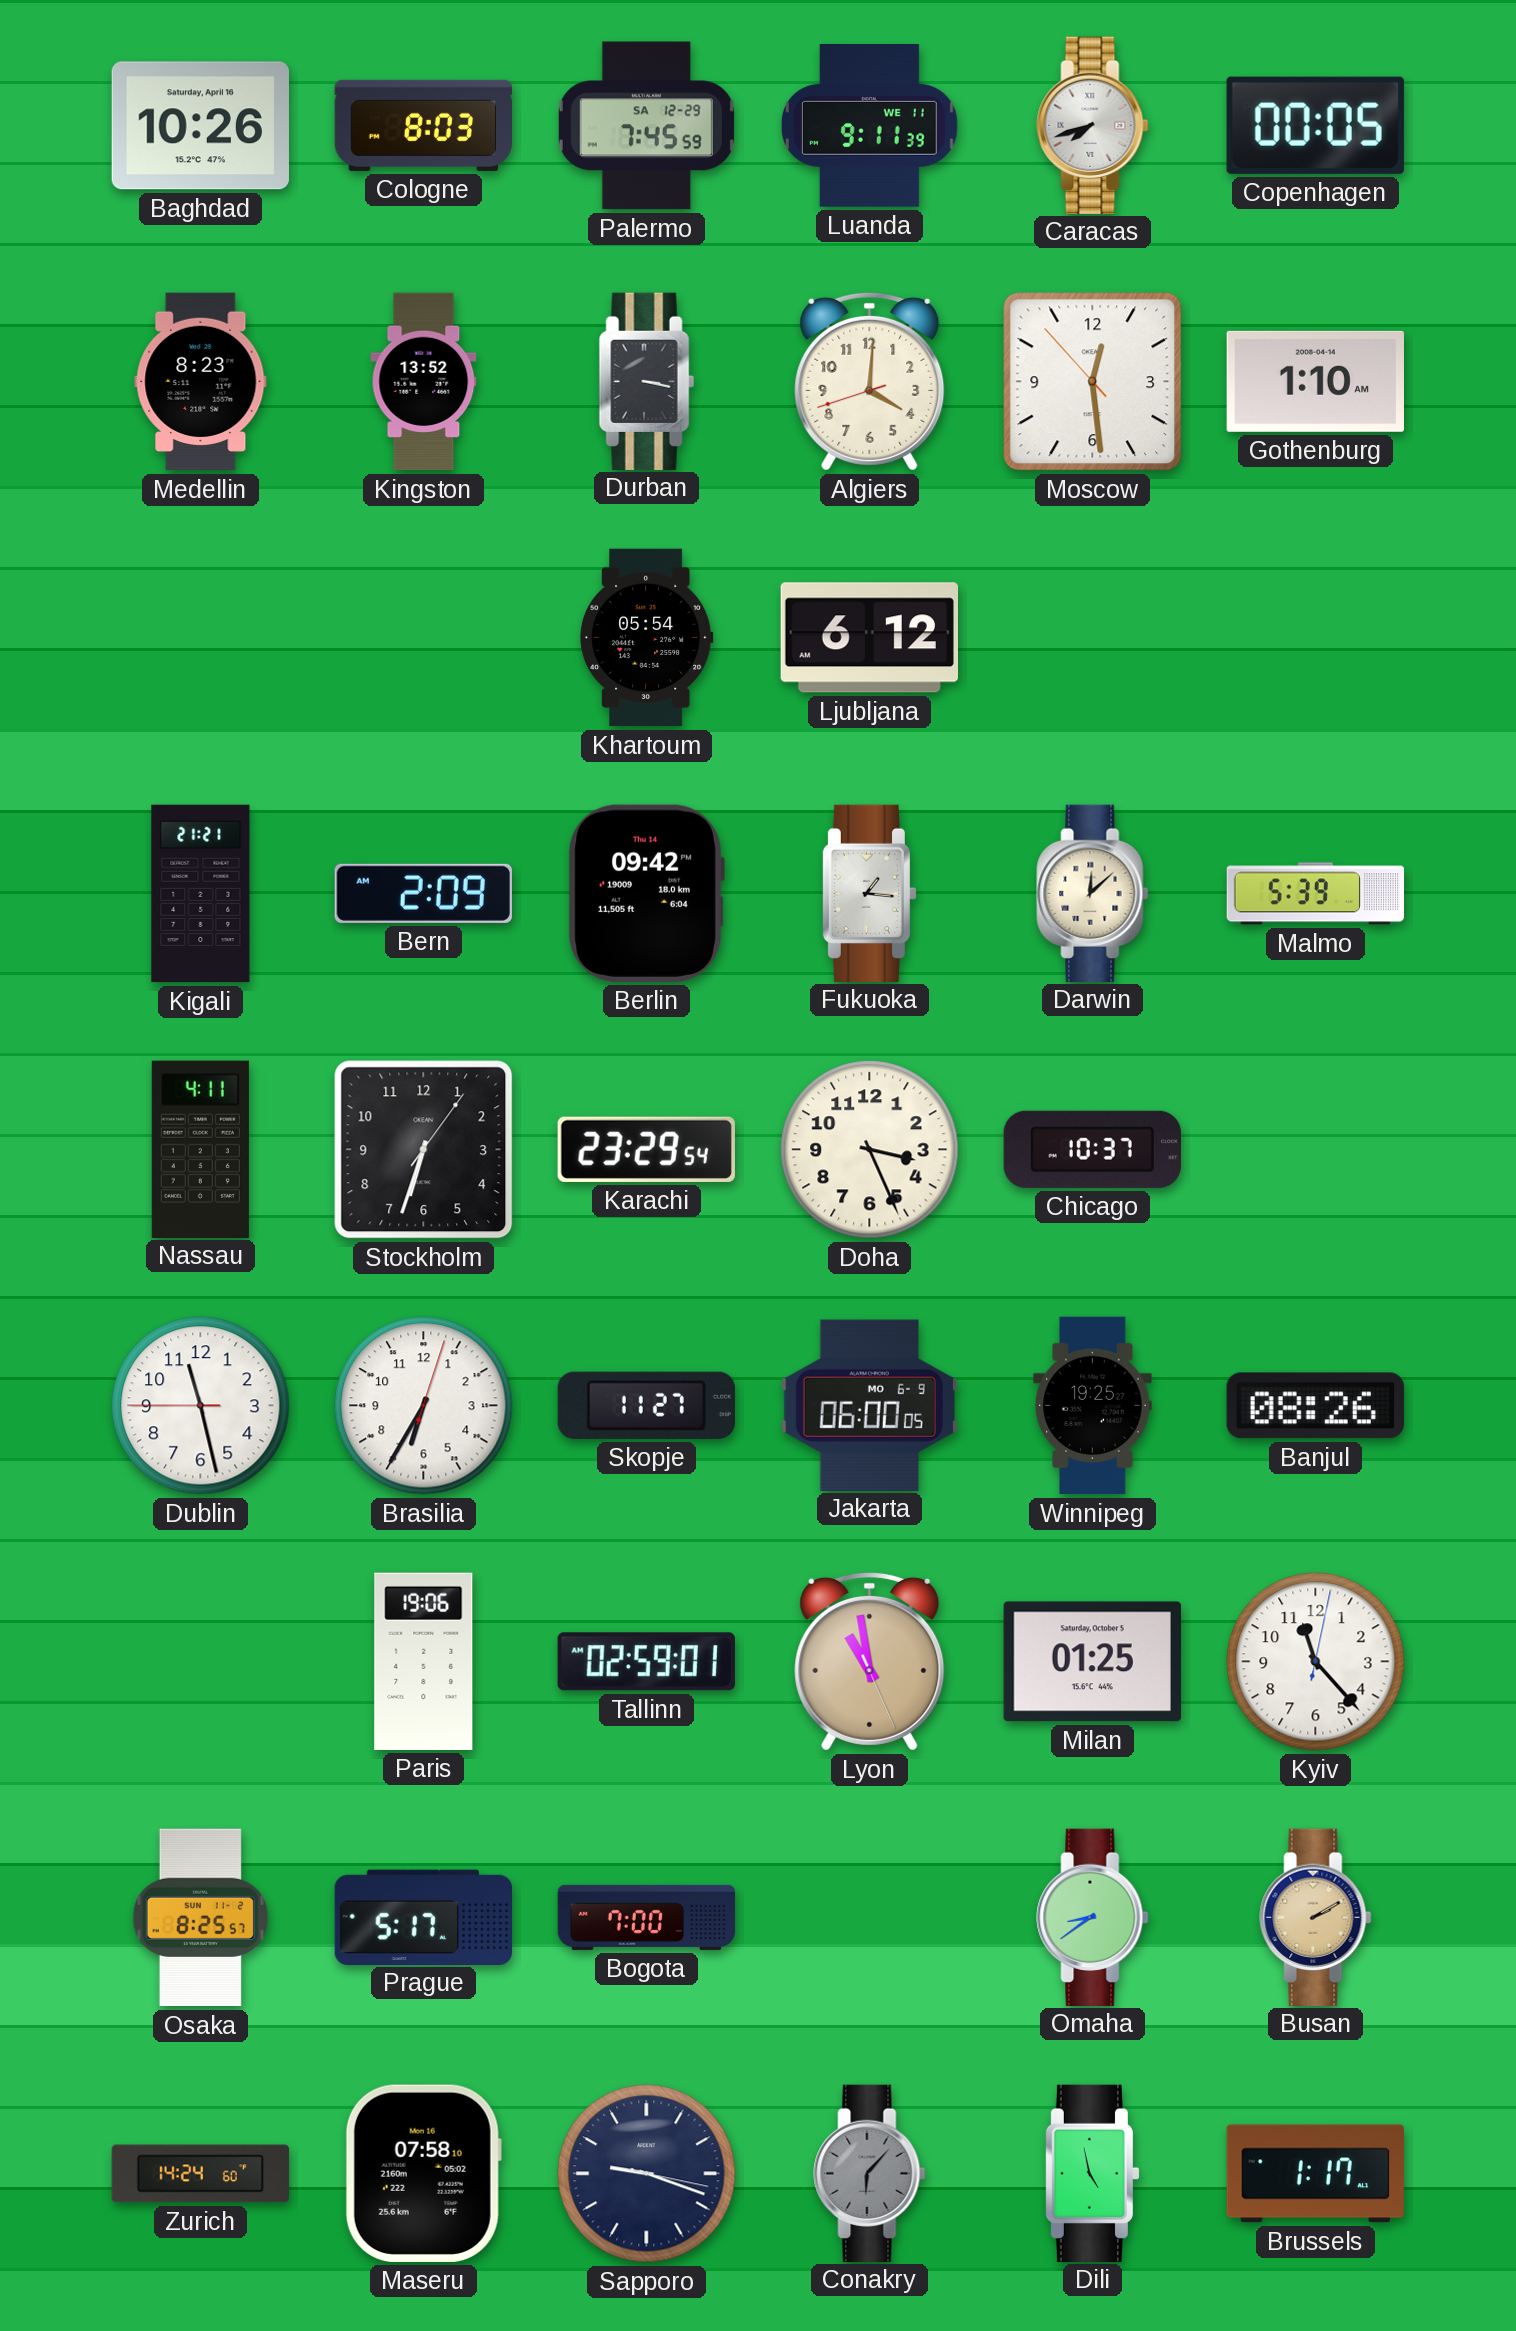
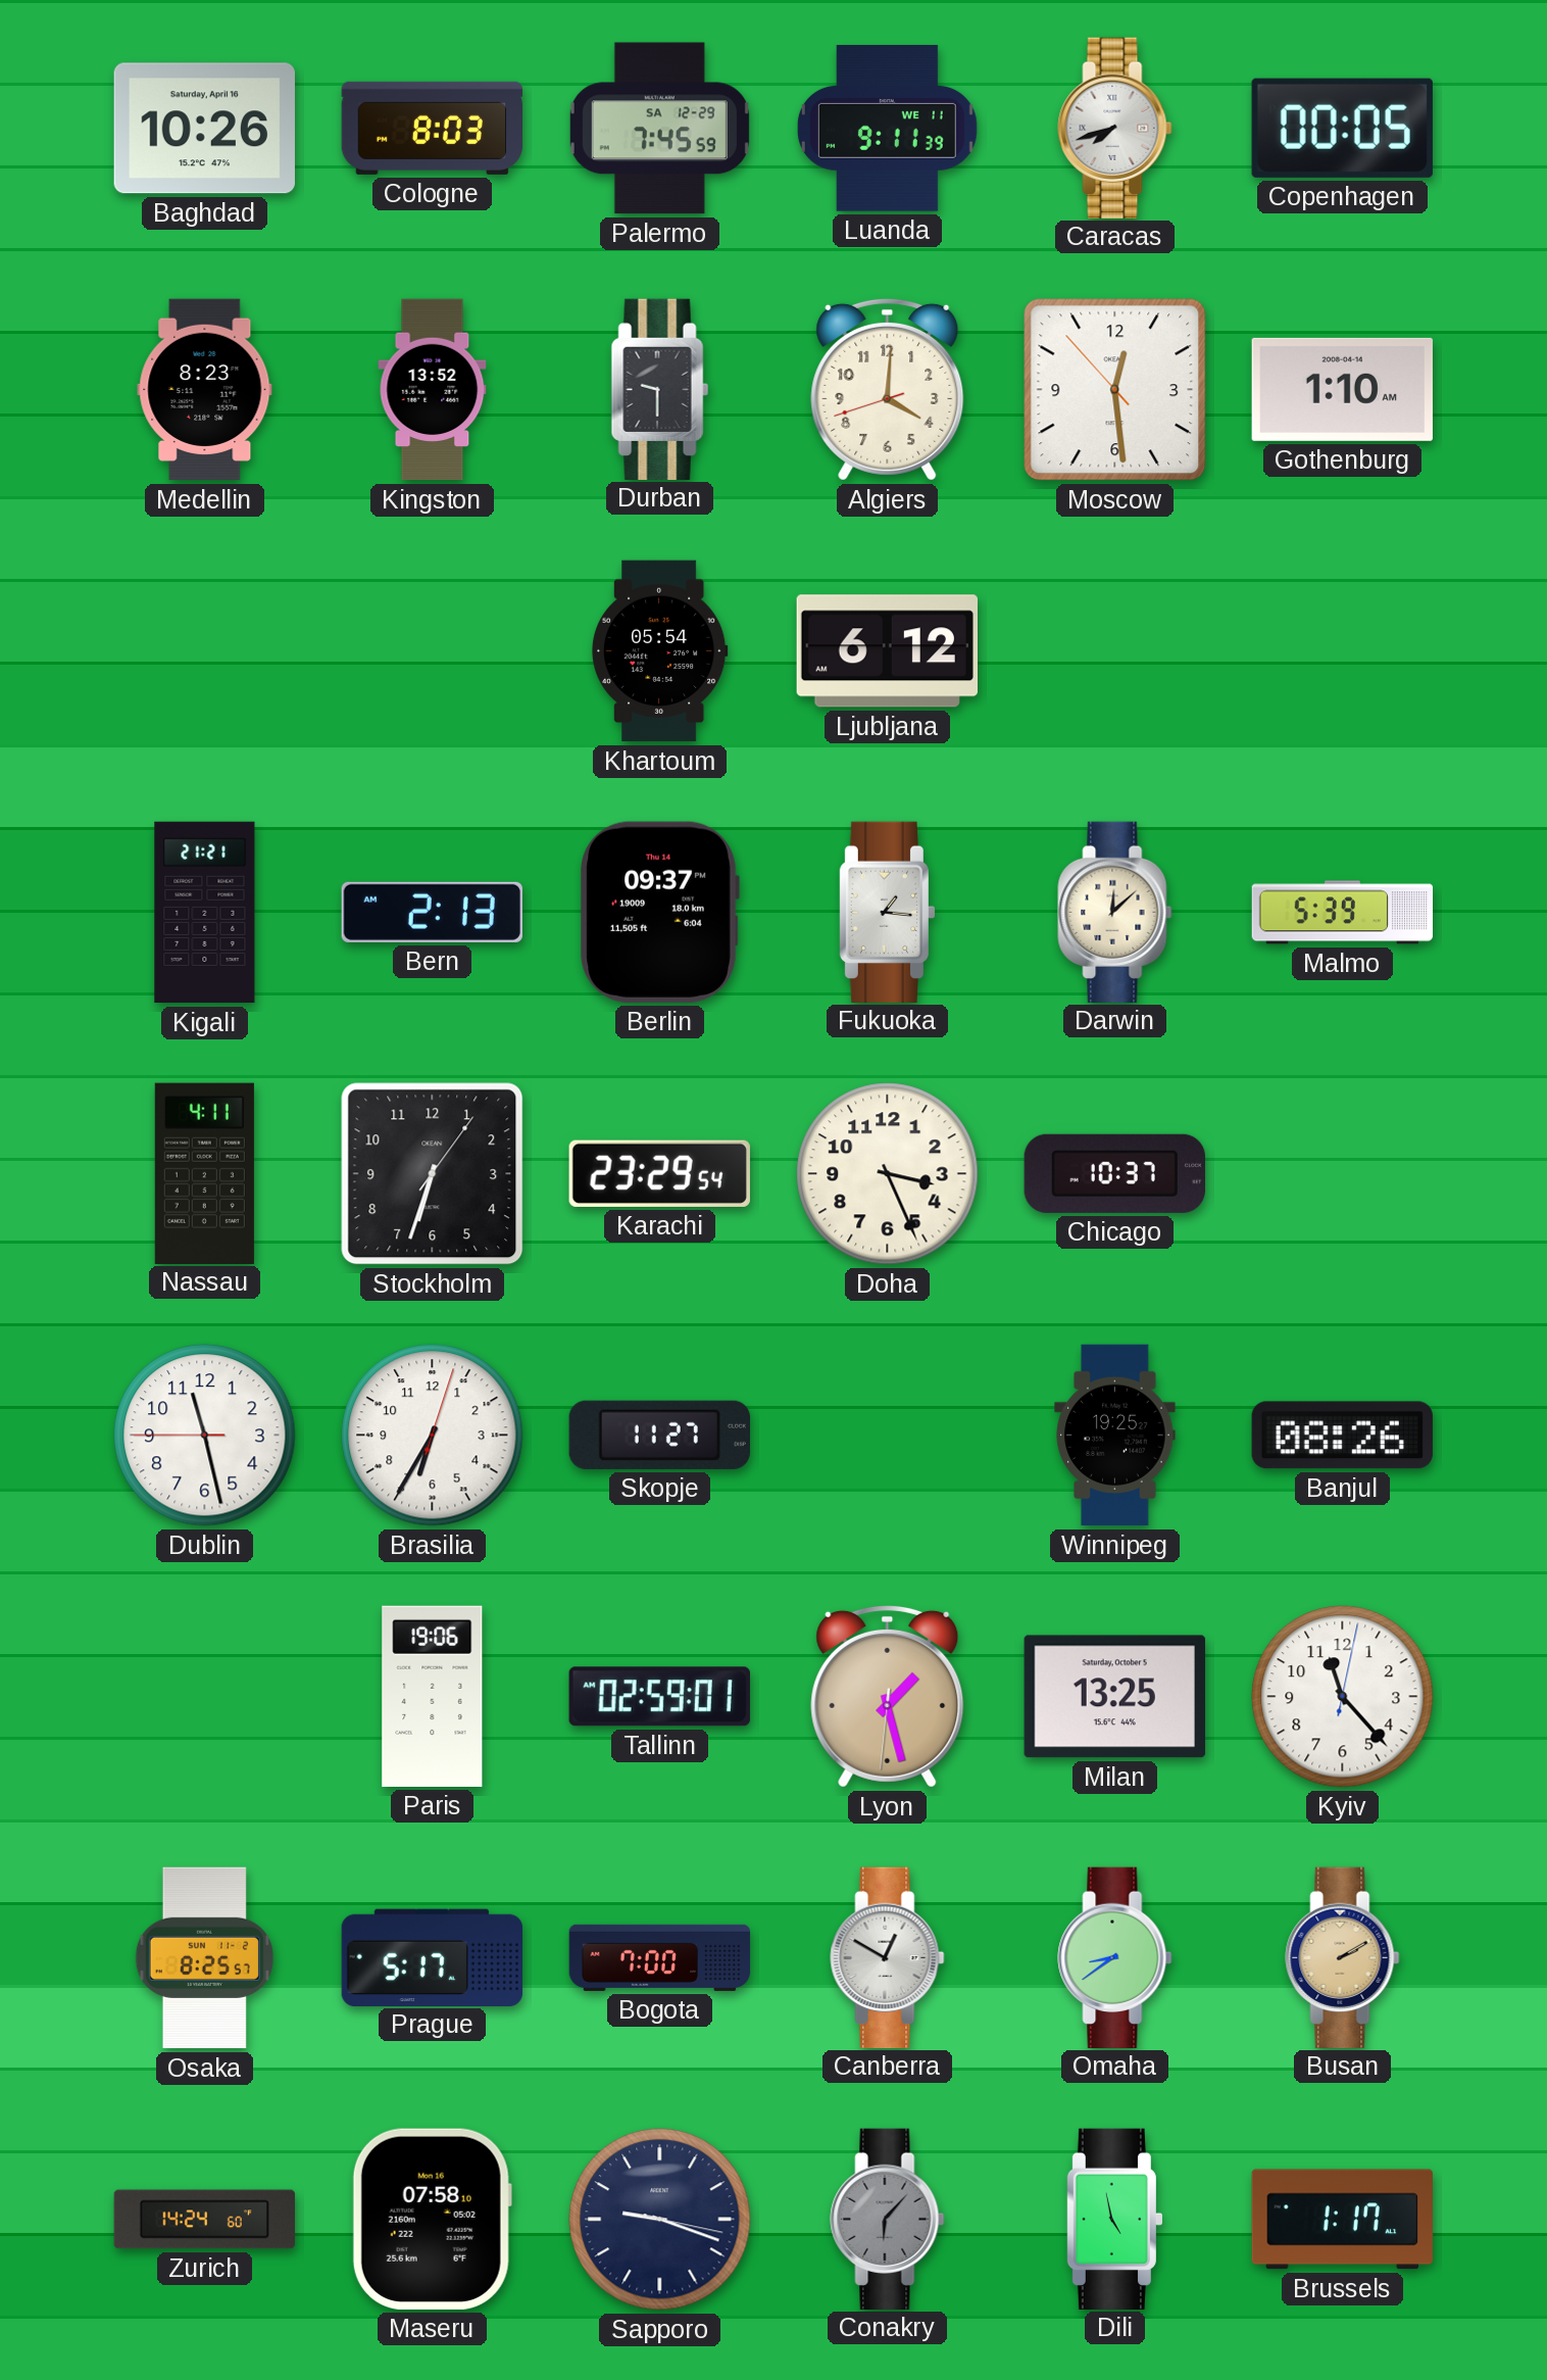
Durban: 3:17 -> 9:30
Bern: 2:09 -> 2:13
Berlin: 09:42 -> 09:37
Jakarta: 06:00 -> none
Lyon: 10:58 -> 1:27
Milan: 01:25 -> 13:25
Canberra: none -> 12:50
